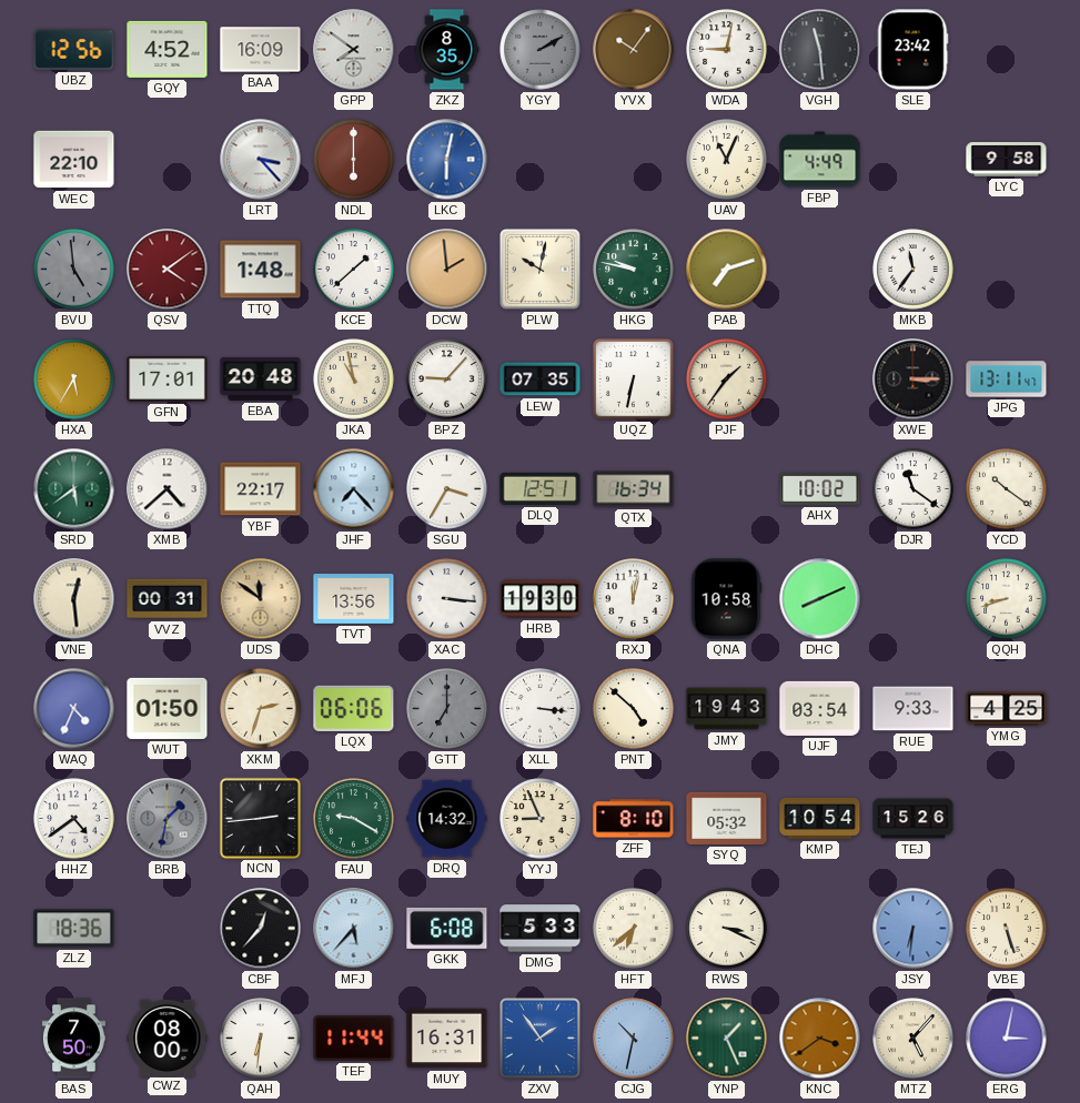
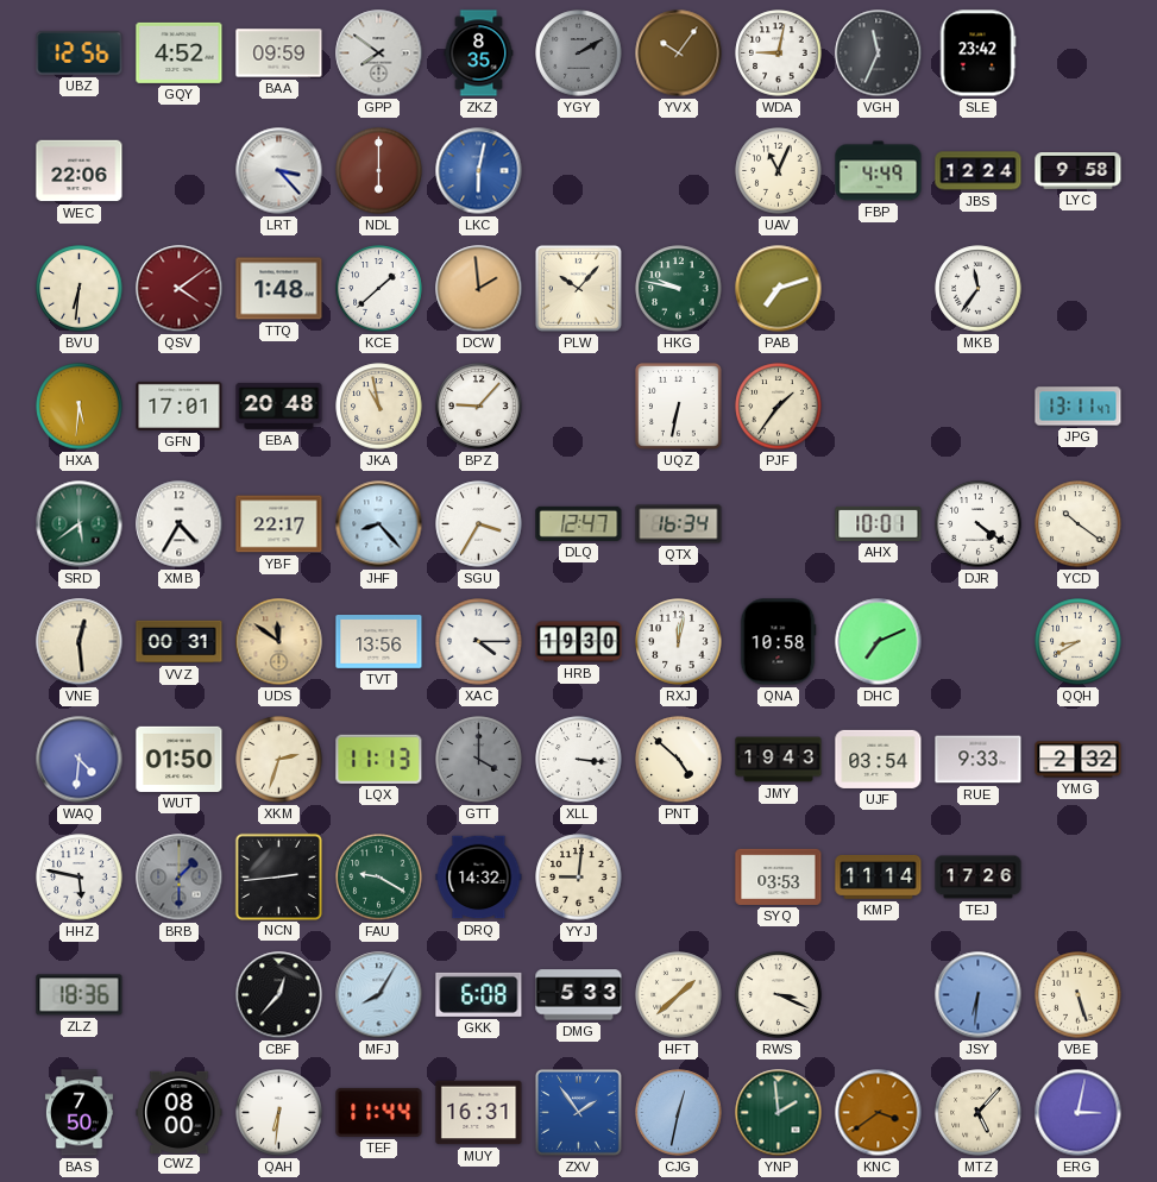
BAA: 16:09 -> 09:59
VGH: 11:29 -> 11:34
WEC: 22:10 -> 22:06
JBS: none -> 12:24
BVU: 4:59 -> 6:31
BVU dial: grey -> cream
PLW: 10:02 -> 10:07
HXA: 5:35 -> 5:31
LEW: 07:35 -> none
XWE: 3:15 -> none
XMB: 4:38 -> 4:35
JHF: 7:23 -> 8:23
DLQ: 12:51 -> 12:47
AHX: 10:02 -> 10:01
DJR: 11:21 -> 4:21
XAC: 3:16 -> 4:15
DHC: 8:11 -> 7:11
QQH: 8:42 -> 8:40
WAQ: 4:34 -> 4:31
LQX: 06:06 -> 11:13
GTT: 7:00 -> 4:00
YMG: 4:25 -> 2:32
HHZ: 4:39 -> 5:47
BRB: 1:32 -> 1:30
YYJ: 8:56 -> 9:01
ZFF: 8:10 -> none
SYQ: 05:32 -> 03:53
KMP: 10:54 -> 11:14
TEJ: 15:26 -> 17:26
MFJ: 5:37 -> 8:05
HFT: 6:38 -> 1:38
CJG: 10:32 -> 12:32
YNP: 1:26 -> 1:59
